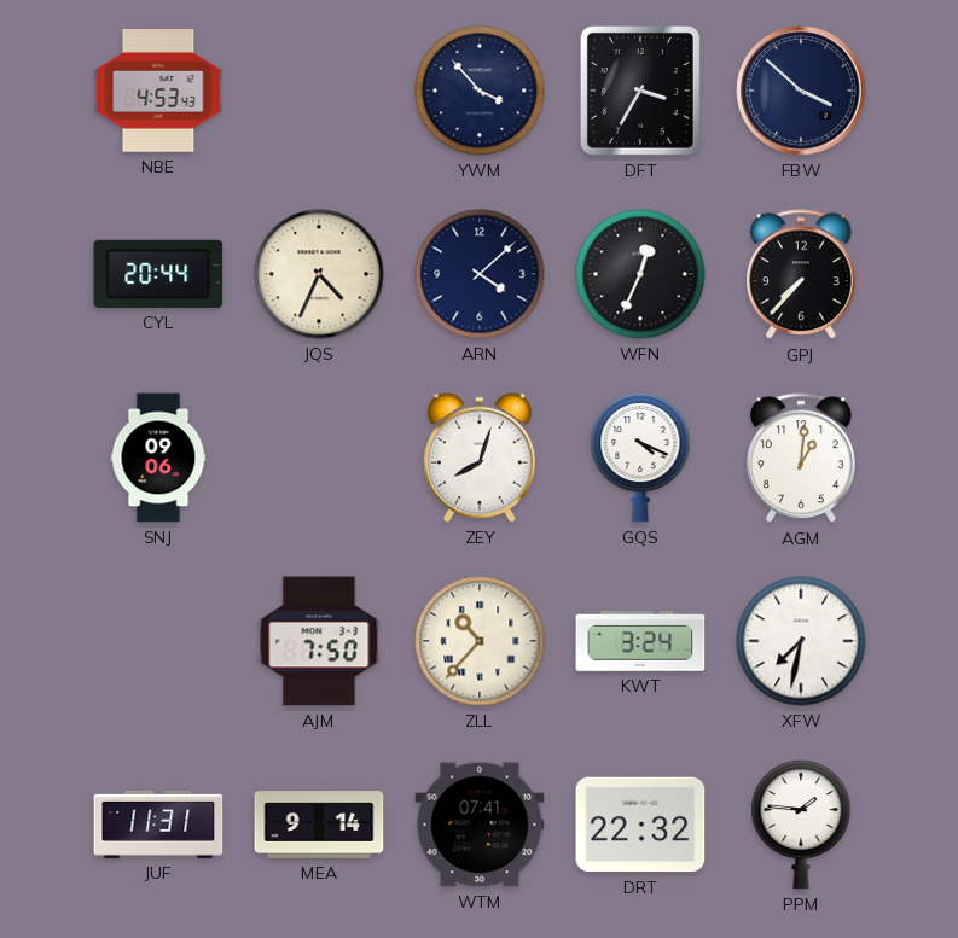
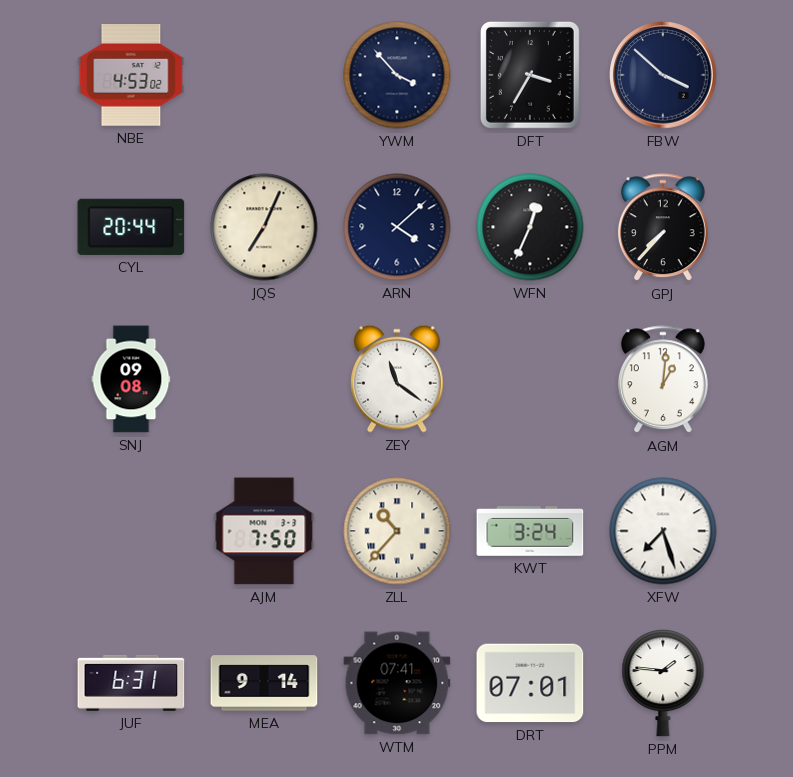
NBE: 4:53:43 -> 4:53:02
JQS: 4:34 -> 7:04
SNJ: 09:06 -> 09:08
ZEY: 8:03 -> 11:21
GQS: 4:19 -> none
XFW: 7:32 -> 7:27
JUF: 11:31 -> 6:31
DRT: 22:32 -> 07:01
